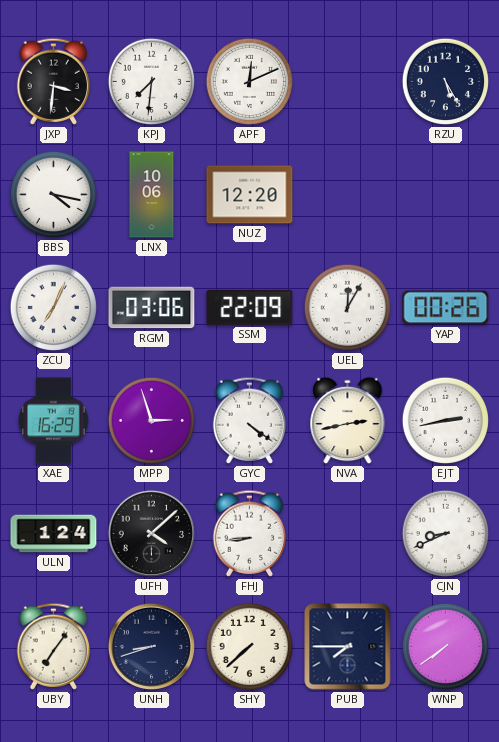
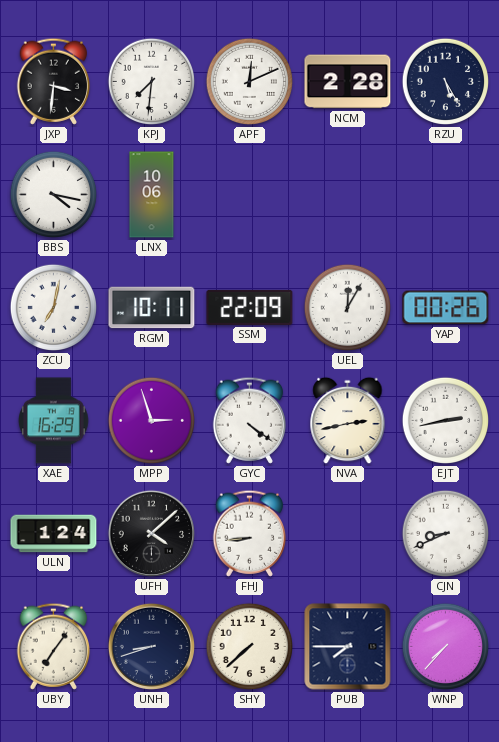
NCM: none -> 2:28
NUZ: 12:20 -> none
ZCU: 7:04 -> 7:02
RGM: 03:06 -> 10:11
WNP: 7:39 -> 7:37
